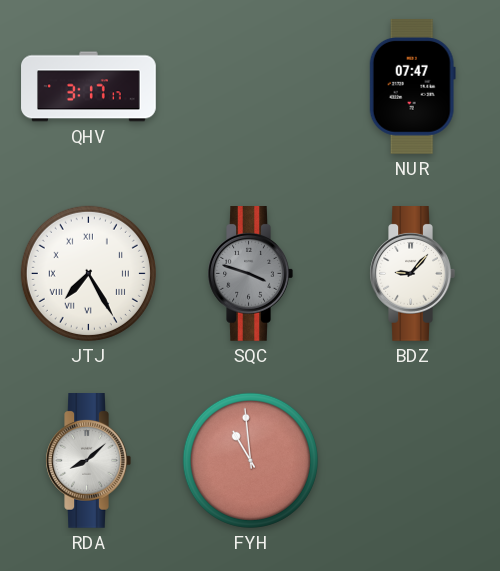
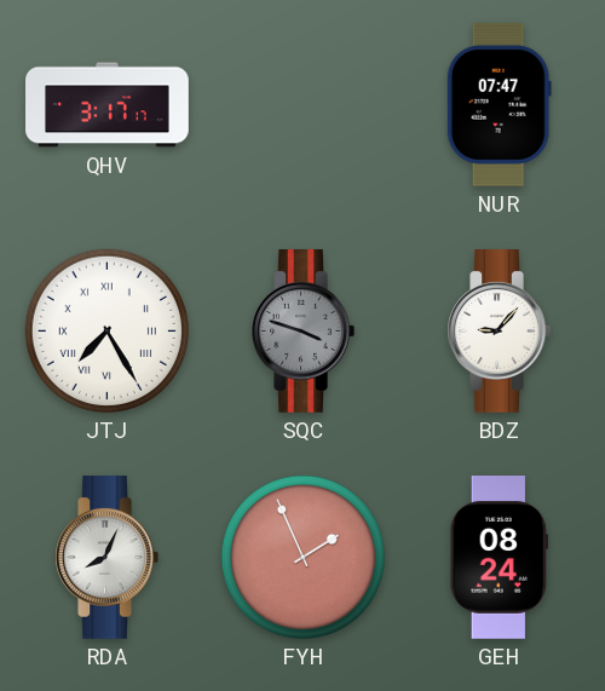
RDA: 8:08 -> 8:04
FYH: 10:59 -> 1:56
GEH: none -> 08:24
